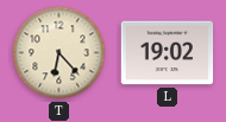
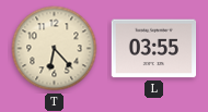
L: 19:02 -> 03:55
